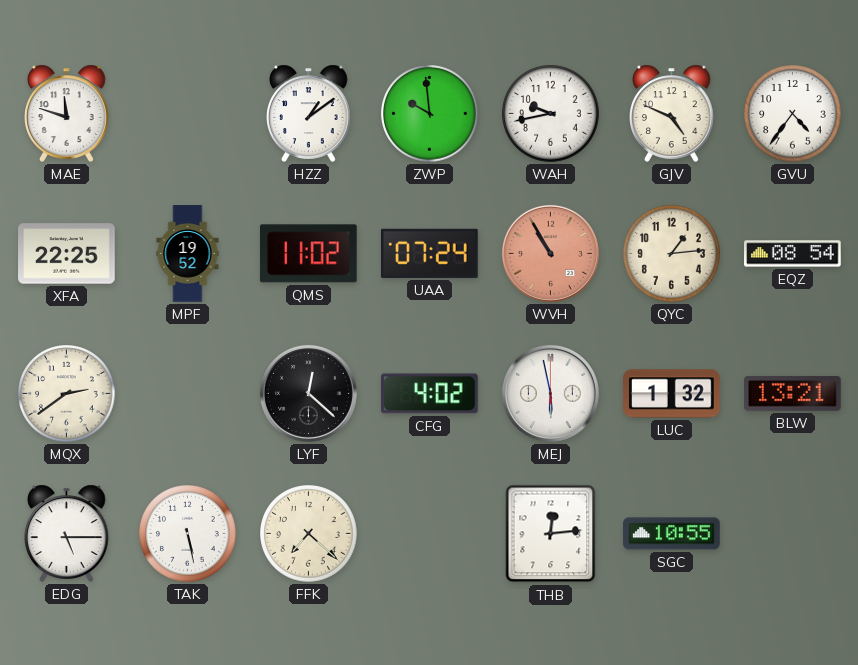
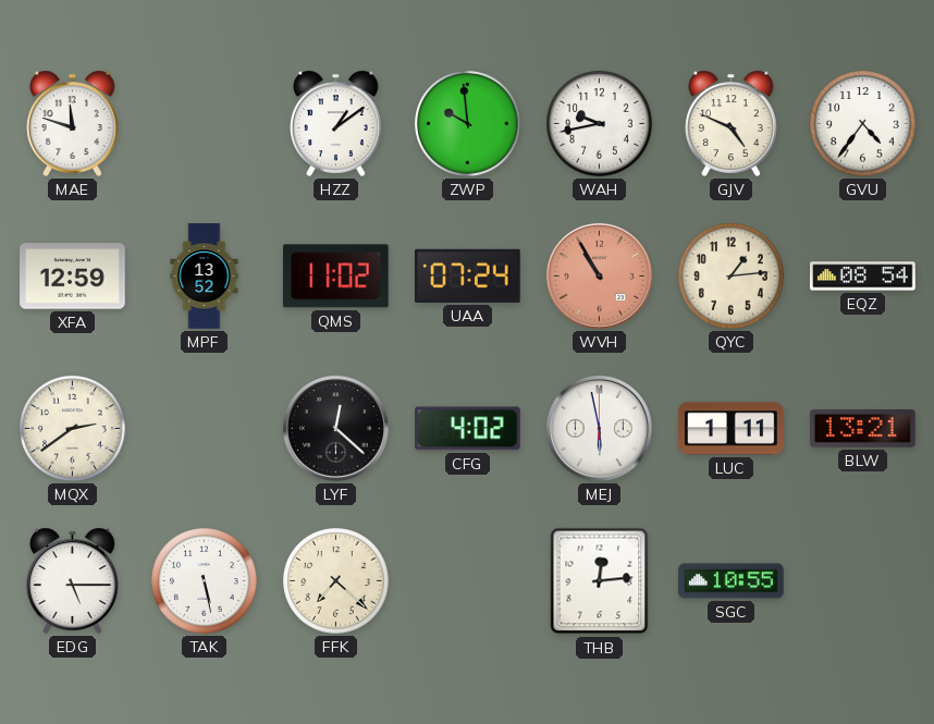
XFA: 22:25 -> 12:59
MPF: 19:52 -> 13:52
LUC: 1:32 -> 1:11
